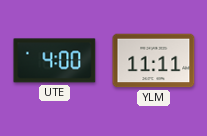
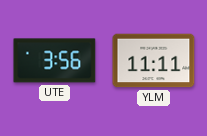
UTE: 4:00 -> 3:56
